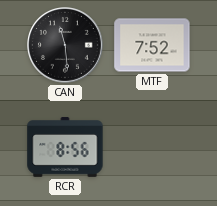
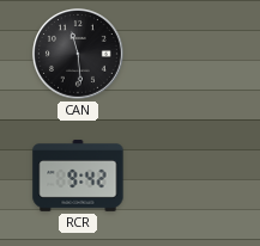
MTF: 7:52 -> none
RCR: 8:56 -> 9:42
